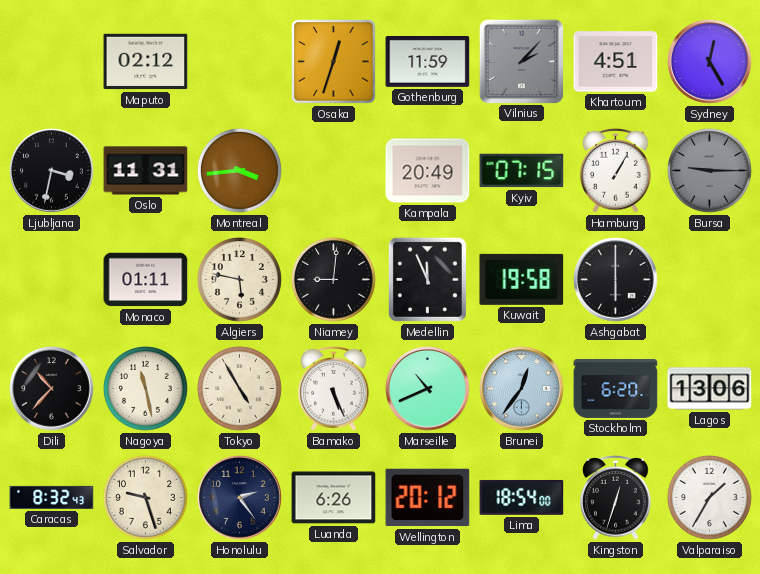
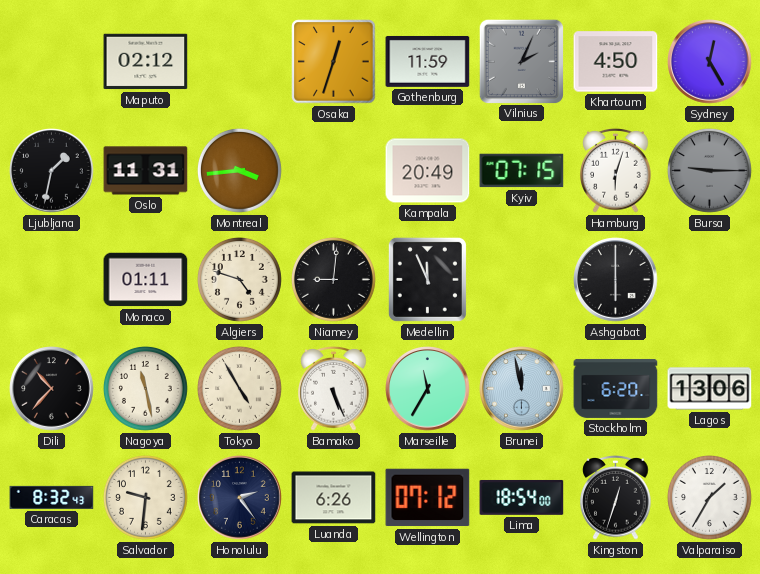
Vilnius: 2:07 -> 2:04
Khartoum: 4:51 -> 4:50
Ljubljana: 3:32 -> 1:32
Hamburg: 1:05 -> 6:03
Algiers: 5:47 -> 4:48
Kuwait: 19:58 -> none
Marseille: 10:41 -> 11:35
Brunei: 12:36 -> 11:58
Salvador: 9:27 -> 9:31
Wellington: 20:12 -> 07:12
